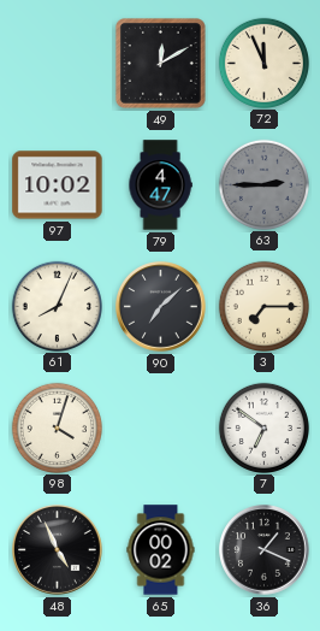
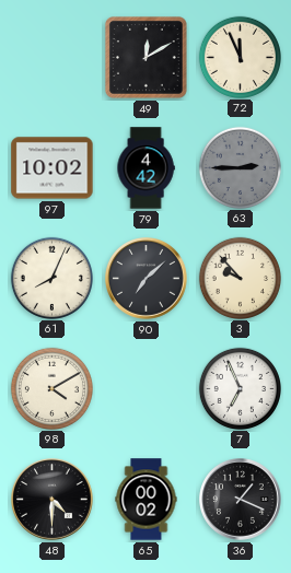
79: 4:47 -> 4:42
3: 7:15 -> 9:53
98: 4:03 -> 4:10
7: 6:51 -> 6:56
48: 4:56 -> 4:30
